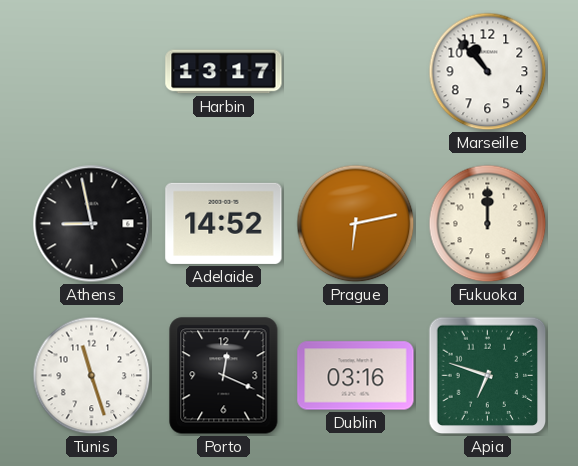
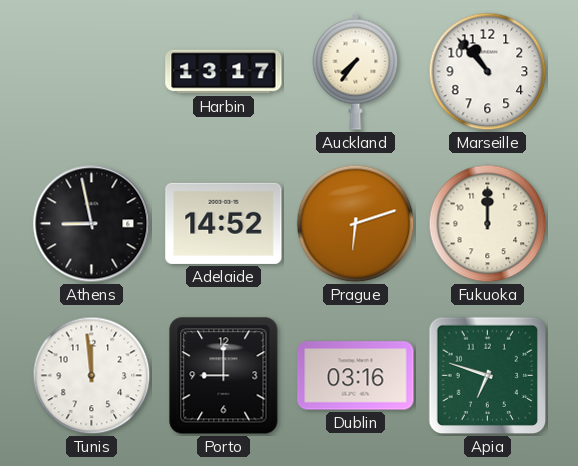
Auckland: none -> 7:36
Prague: 6:13 -> 6:12
Tunis: 11:27 -> 11:59
Porto: 12:19 -> 9:00
